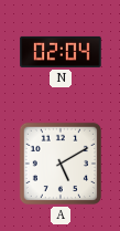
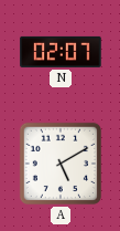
N: 02:04 -> 02:07
